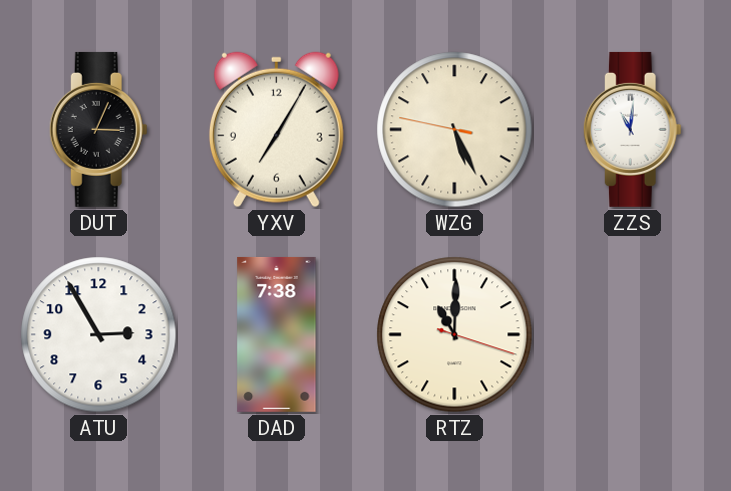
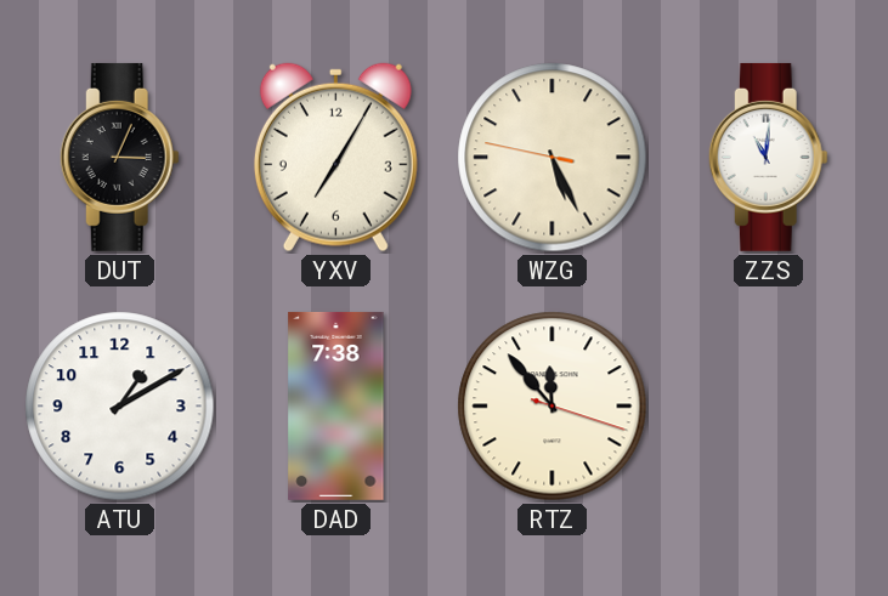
ATU: 2:55 -> 1:10
RTZ: 11:00 -> 11:53
